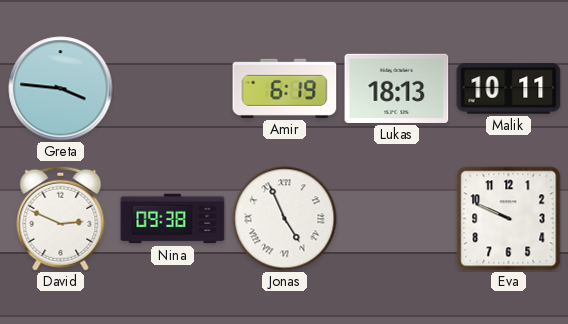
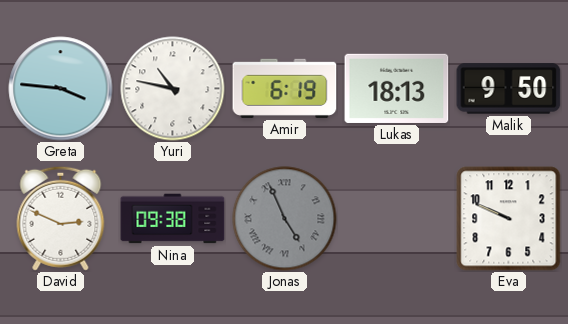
Yuri: none -> 10:47
Malik: 10:11 -> 9:50
Jonas dial: white -> grey
